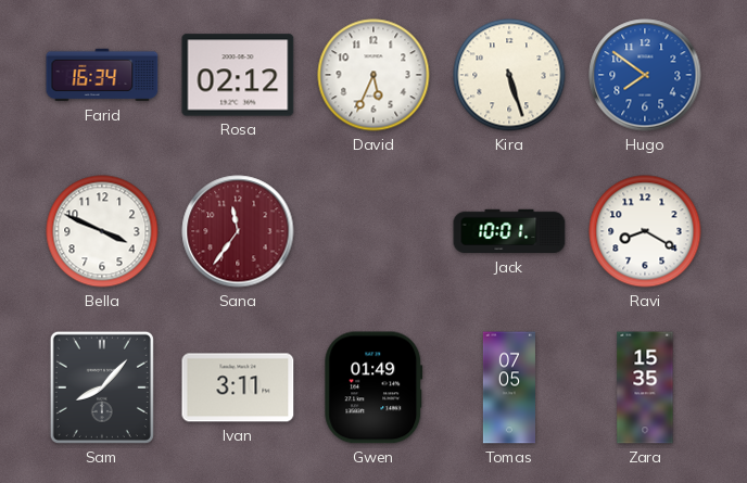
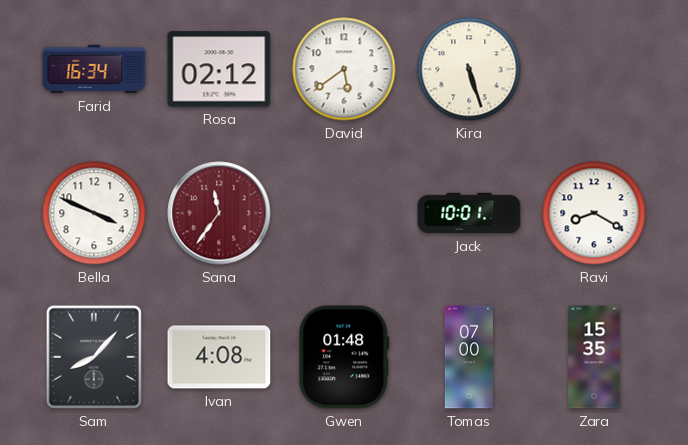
David: 5:34 -> 5:39
Hugo: 7:51 -> none
Ivan: 3:11 -> 4:08
Gwen: 01:49 -> 01:48
Tomas: 07:05 -> 07:00
